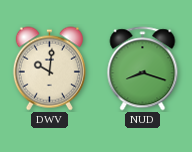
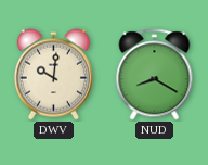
NUD: 8:18 -> 8:20
